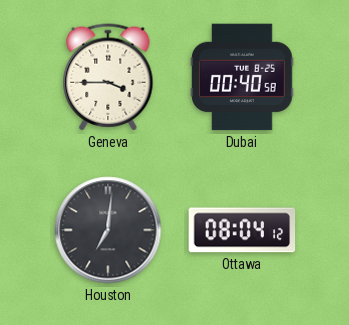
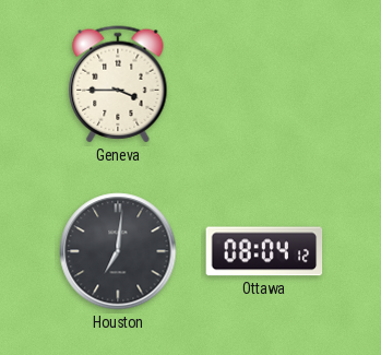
Dubai: 00:40 -> none
